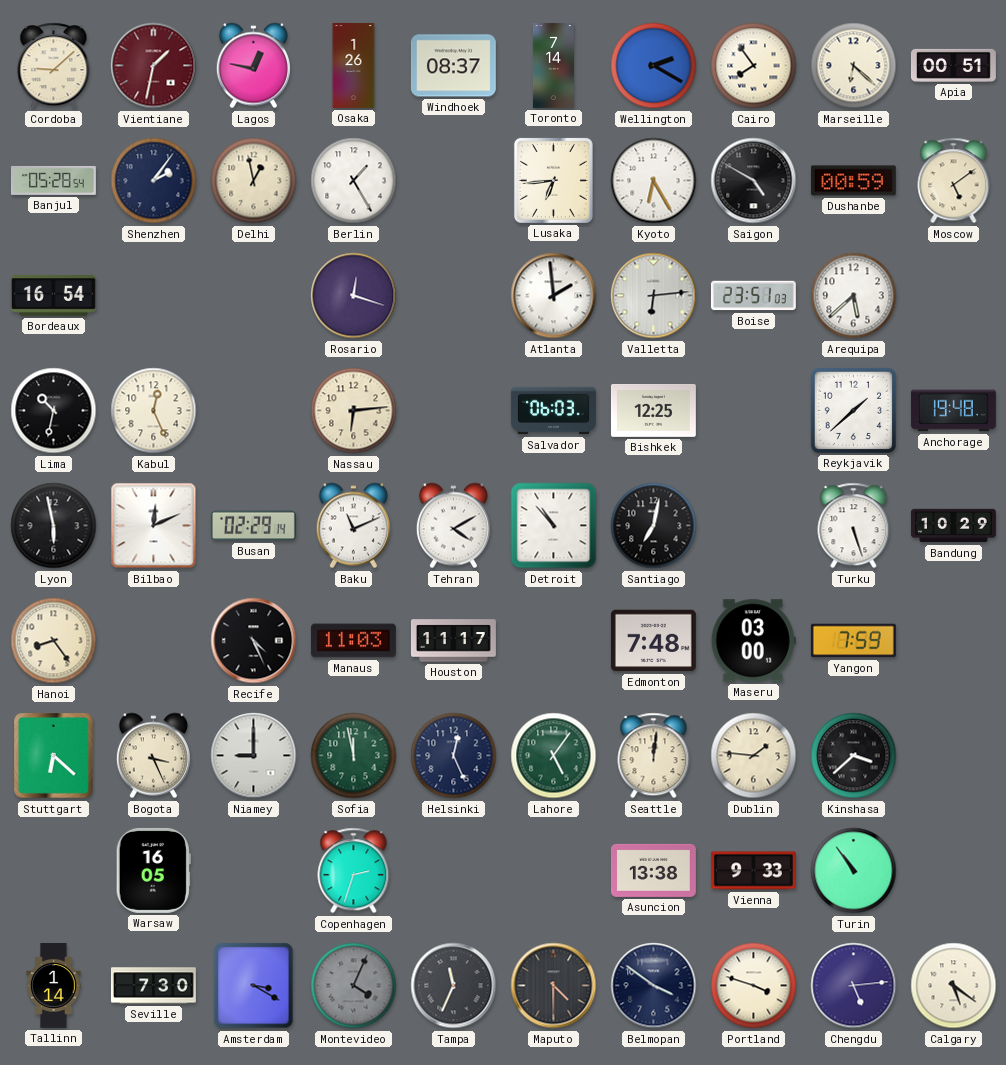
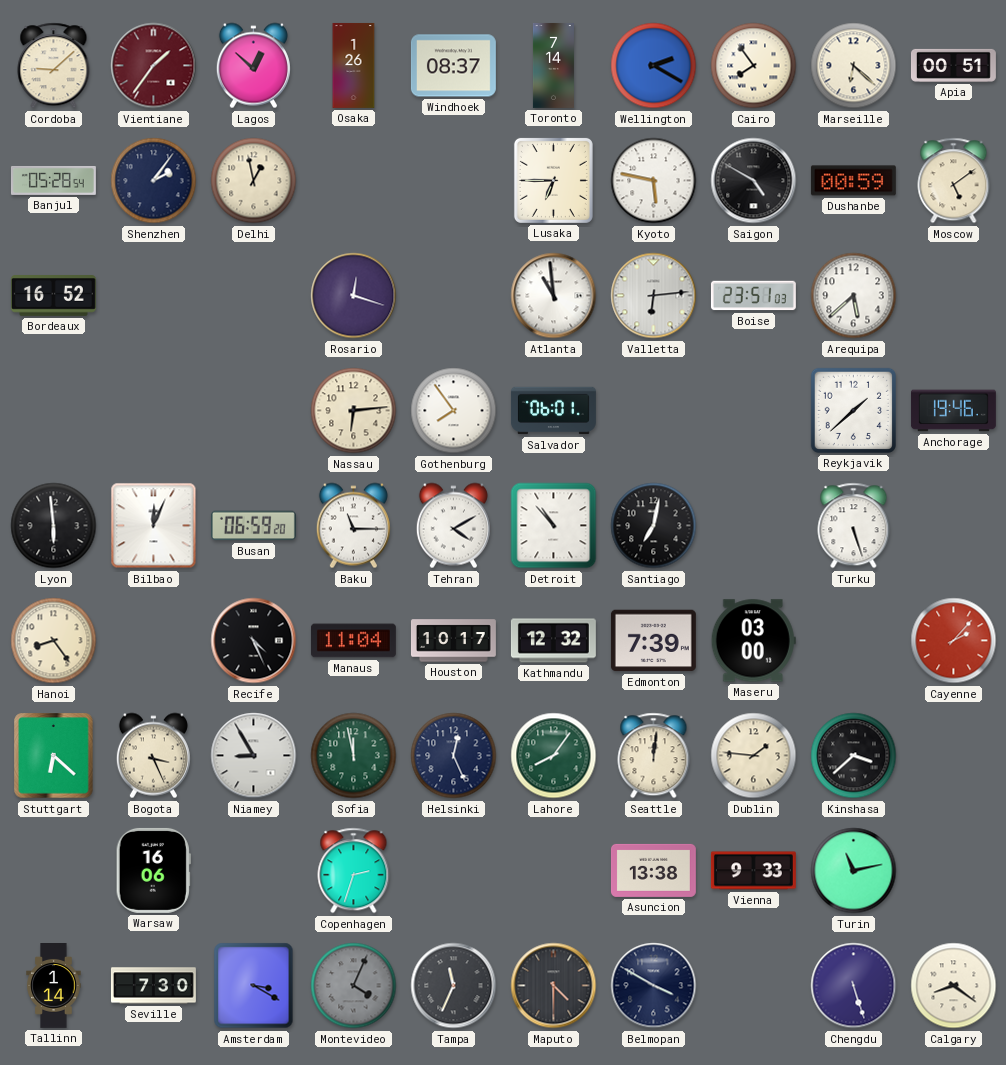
Vientiane: 1:32 -> 1:36
Lagos: 12:47 -> 12:52
Berlin: 1:25 -> none
Lusaka: 6:44 -> 6:45
Kyoto: 6:25 -> 5:47
Bordeaux: 16:54 -> 16:52
Atlanta: 1:59 -> 10:59
Lima: 10:32 -> none
Kabul: 12:26 -> none
Gothenburg: none -> 7:54
Salvador: 06:03 -> 06:01
Bishkek: 12:25 -> none
Anchorage: 19:48 -> 19:46
Lyon: 5:58 -> 5:59
Bilbao: 12:11 -> 12:04
Busan: 02:29 -> 06:59
Baku: 11:11 -> 11:15
Bandung: 10:29 -> none
Manaus: 11:03 -> 11:04
Houston: 11:17 -> 10:17
Kathmandu: none -> 12:32
Edmonton: 7:48 -> 7:39
Yangon: 7:59 -> none
Cayenne: none -> 2:07
Niamey: 9:00 -> 8:55
Lahore: 5:06 -> 8:06
Warsaw: 16:05 -> 16:06
Turin: 10:54 -> 11:13
Belmopan: 3:51 -> 3:50
Portland: 3:48 -> none
Chengdu: 5:14 -> 5:27
Calgary: 5:21 -> 8:21
